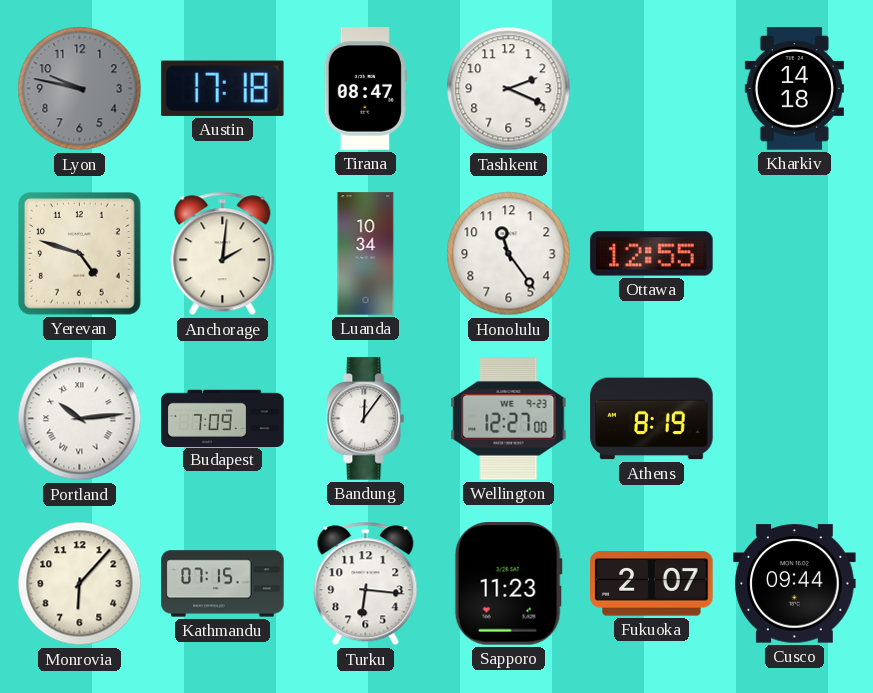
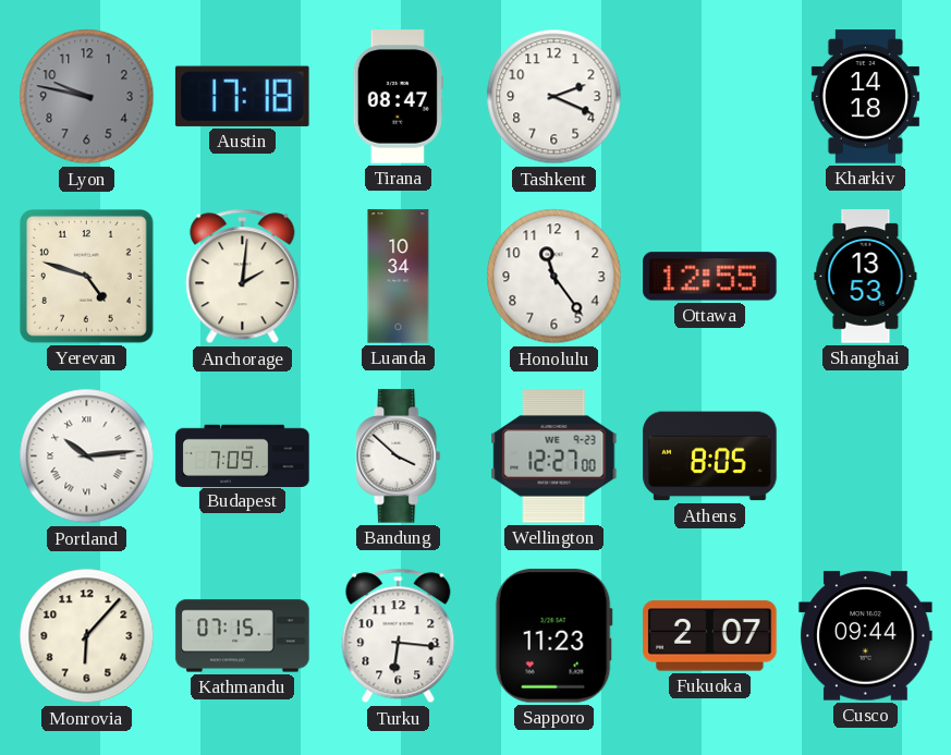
Shanghai: none -> 13:53
Bandung: 12:06 -> 3:52
Athens: 8:19 -> 8:05
